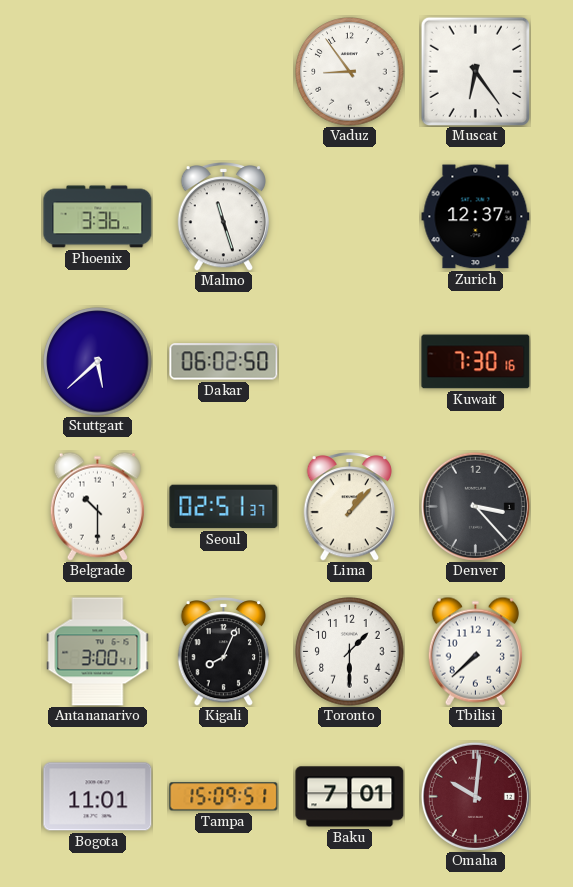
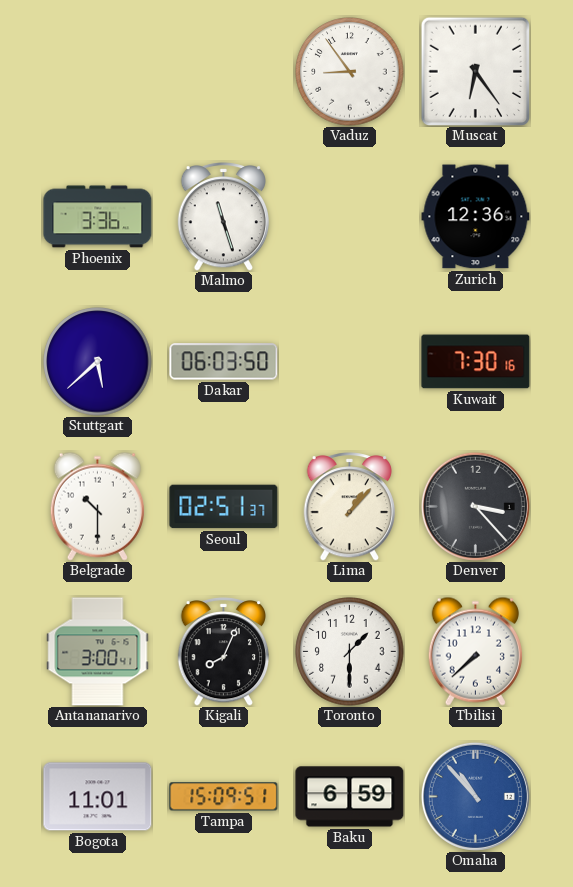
Zurich: 12:37 -> 12:36
Dakar: 06:02 -> 06:03
Baku: 7:01 -> 6:59
Omaha: 10:01 -> 10:53
Omaha dial: burgundy -> blue
